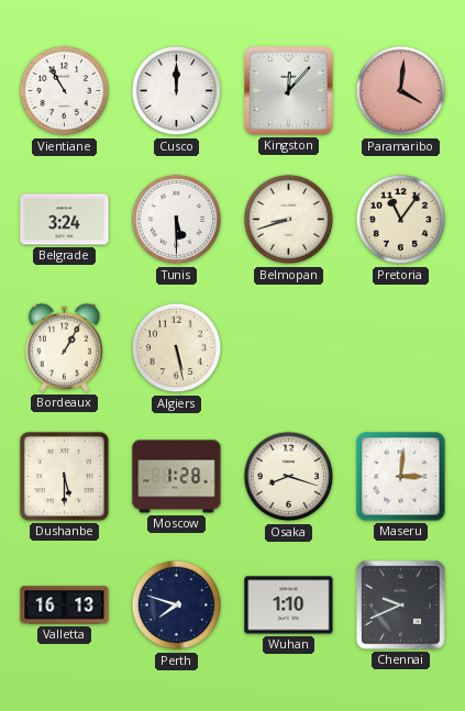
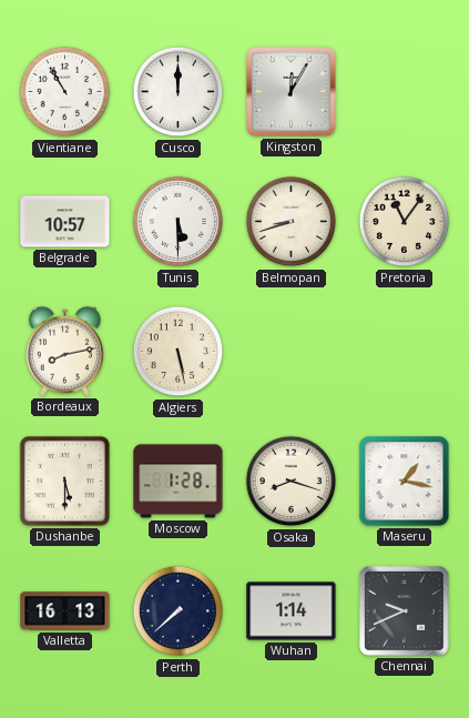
Kingston: 12:07 -> 12:05
Paramaribo: 4:01 -> none
Belgrade: 3:24 -> 10:57
Bordeaux: 1:05 -> 8:13
Maseru: 3:01 -> 1:17
Perth: 7:48 -> 7:38
Wuhan: 1:10 -> 1:14
